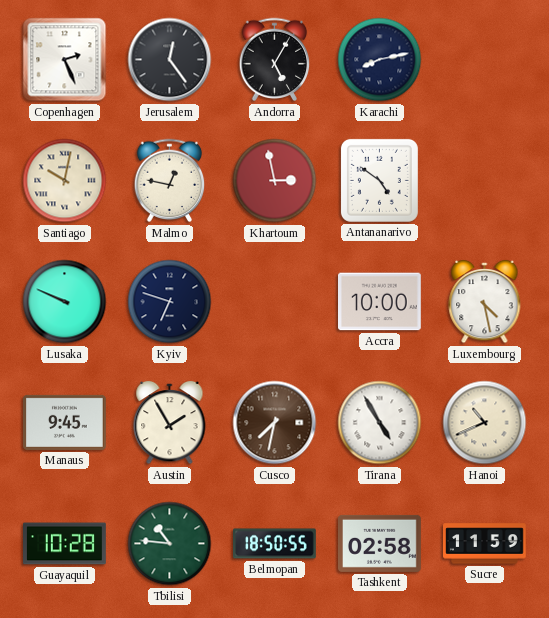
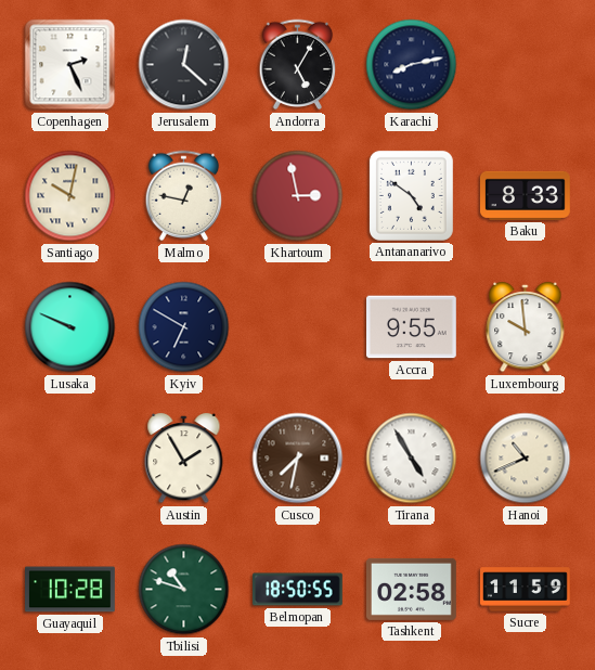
Jerusalem: 12:24 -> 12:22
Baku: none -> 8:33
Kyiv: 6:48 -> 6:50
Accra: 10:00 -> 9:55
Luxembourg: 4:28 -> 9:59
Manaus: 9:45 -> none
Tbilisi: 10:46 -> 10:48
